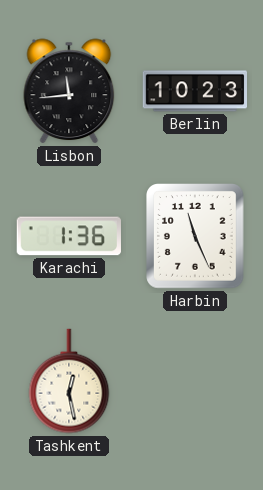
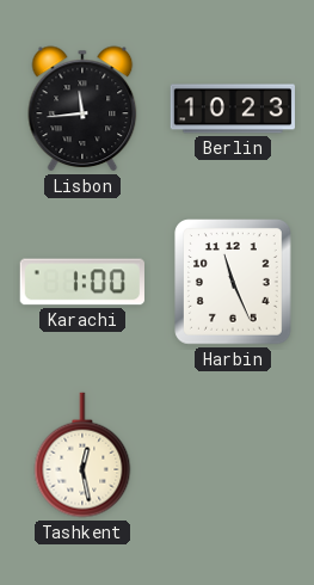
Karachi: 1:36 -> 1:00
